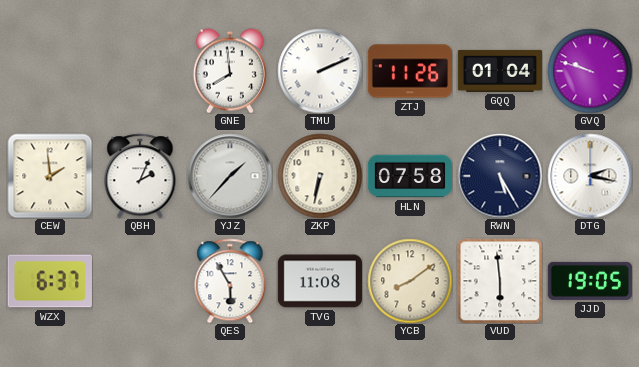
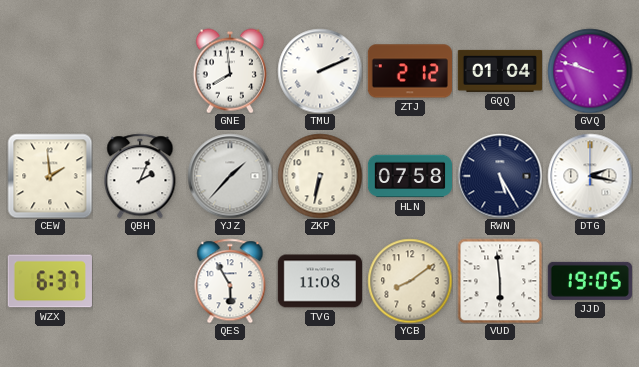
ZTJ: 11:26 -> 2:12
